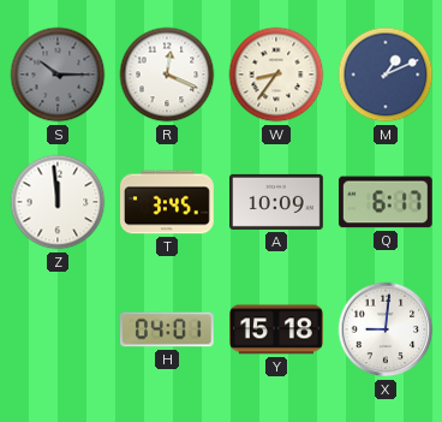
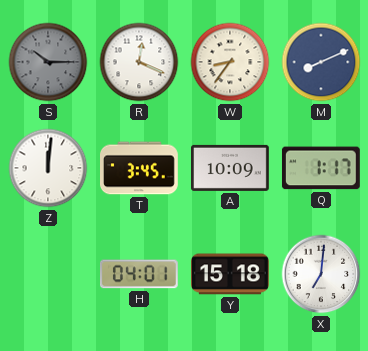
M: 1:11 -> 8:11
Z: 11:59 -> 12:01
Q: 6:17 -> 1:17
X: 9:01 -> 7:01
